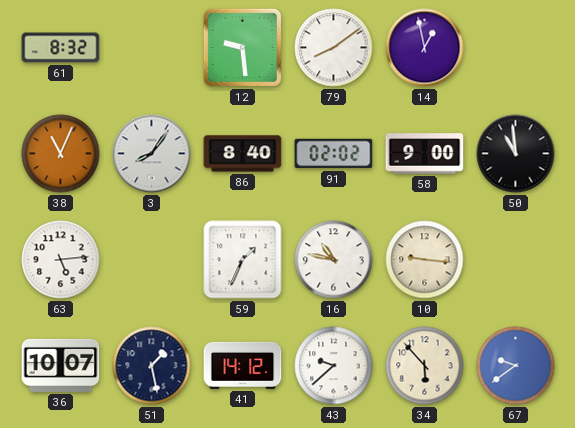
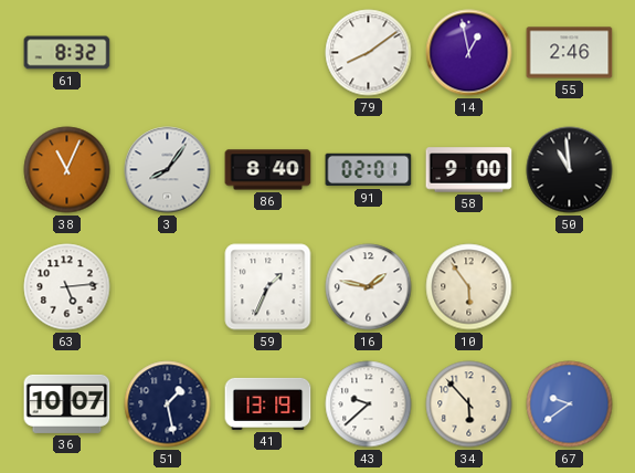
12: 9:29 -> none
55: none -> 2:46
91: 02:02 -> 02:01
16: 10:47 -> 1:47
10: 9:16 -> 5:54
41: 14:12 -> 13:19
